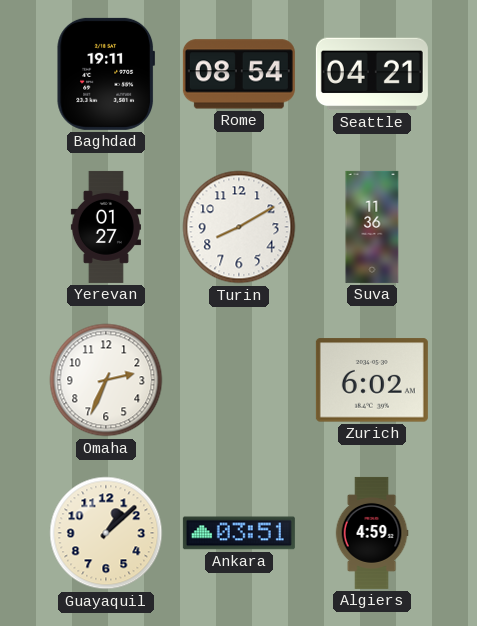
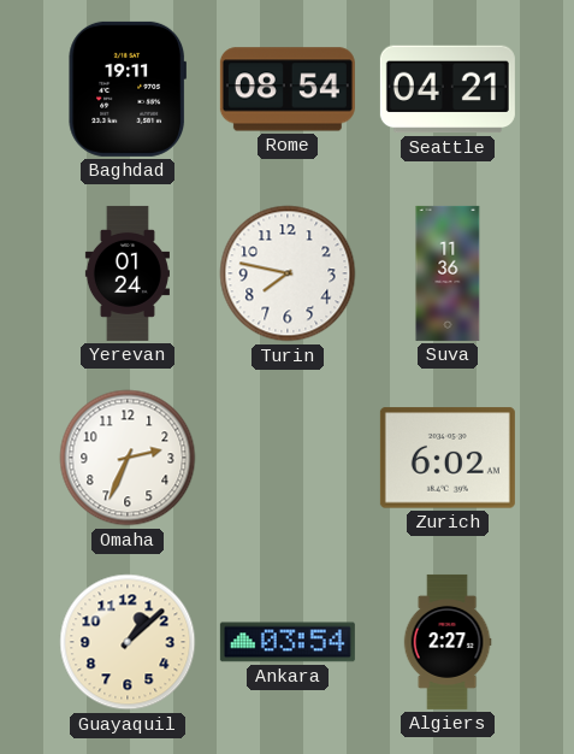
Yerevan: 01:27 -> 01:24
Turin: 8:10 -> 7:47
Ankara: 03:51 -> 03:54
Algiers: 4:59 -> 2:27
